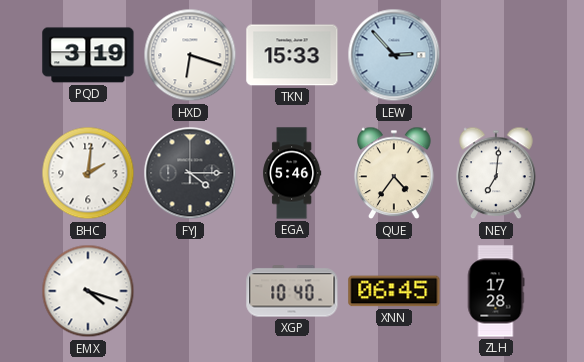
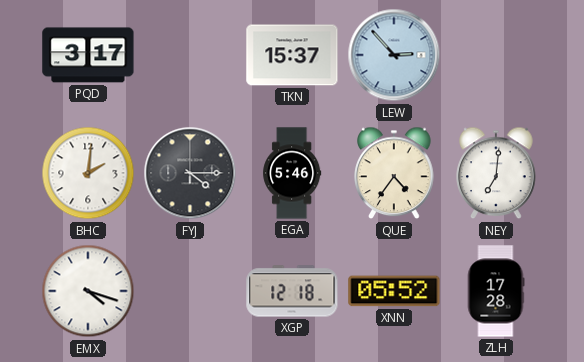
PQD: 3:19 -> 3:17
HXD: 6:18 -> none
TKN: 15:33 -> 15:37
XGP: 10:40 -> 12:18
XNN: 06:45 -> 05:52
